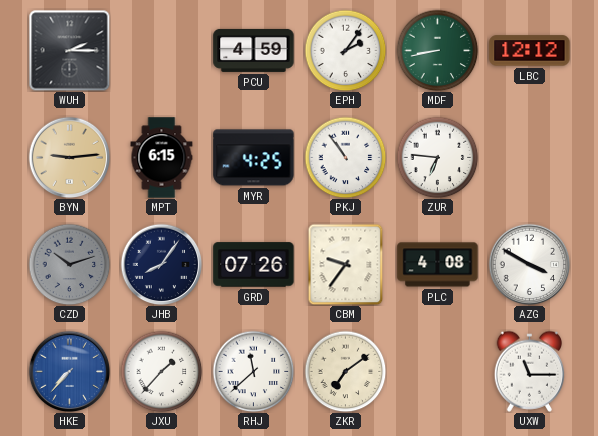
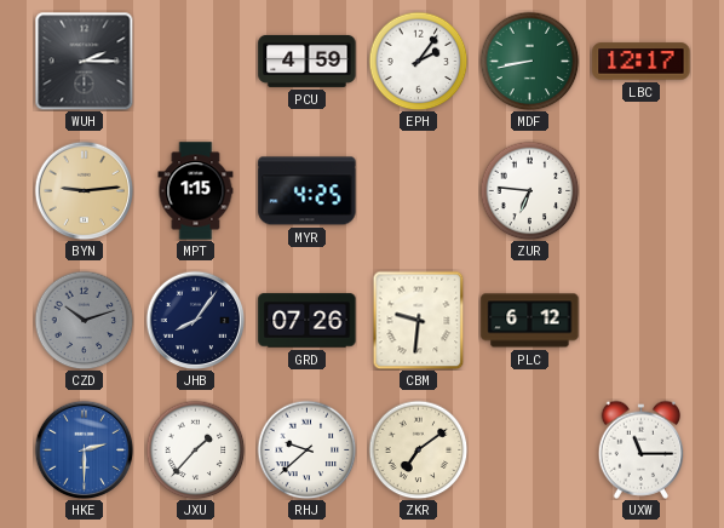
LBC: 12:12 -> 12:17
MPT: 6:15 -> 1:15
PKJ: 10:54 -> none
CBM: 9:36 -> 9:31
PLC: 4:08 -> 6:12
AZG: 3:50 -> none
HKE: 7:37 -> 2:30
RHJ: 11:38 -> 9:38
